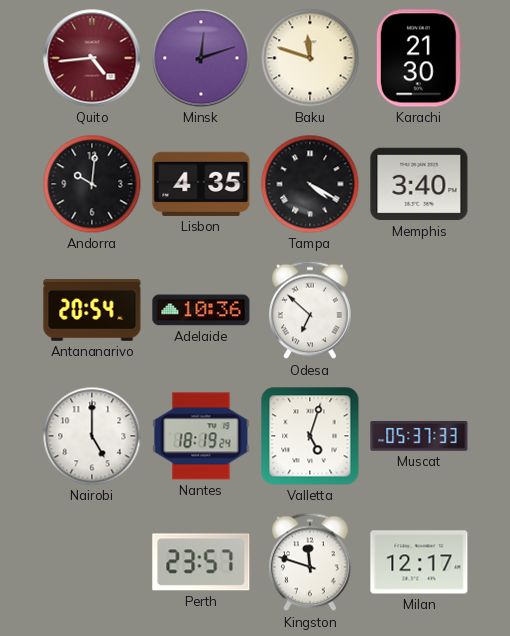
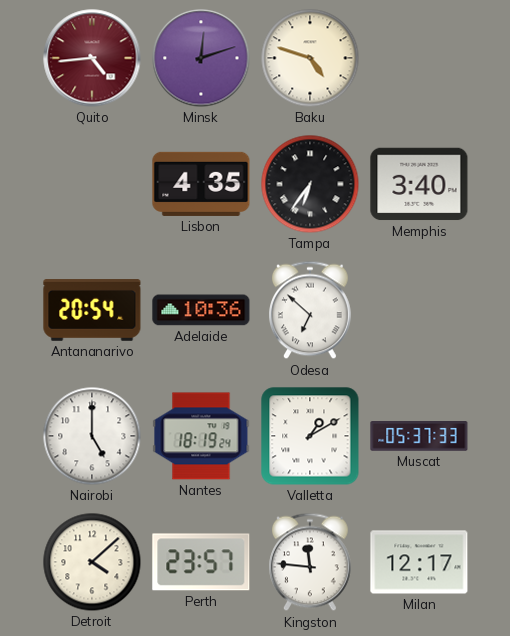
Baku: 11:48 -> 4:48
Karachi: 21:30 -> none
Andorra: 10:01 -> none
Tampa: 4:20 -> 6:36
Valletta: 5:03 -> 1:10
Detroit: none -> 4:08
Kingston: 11:48 -> 11:46
